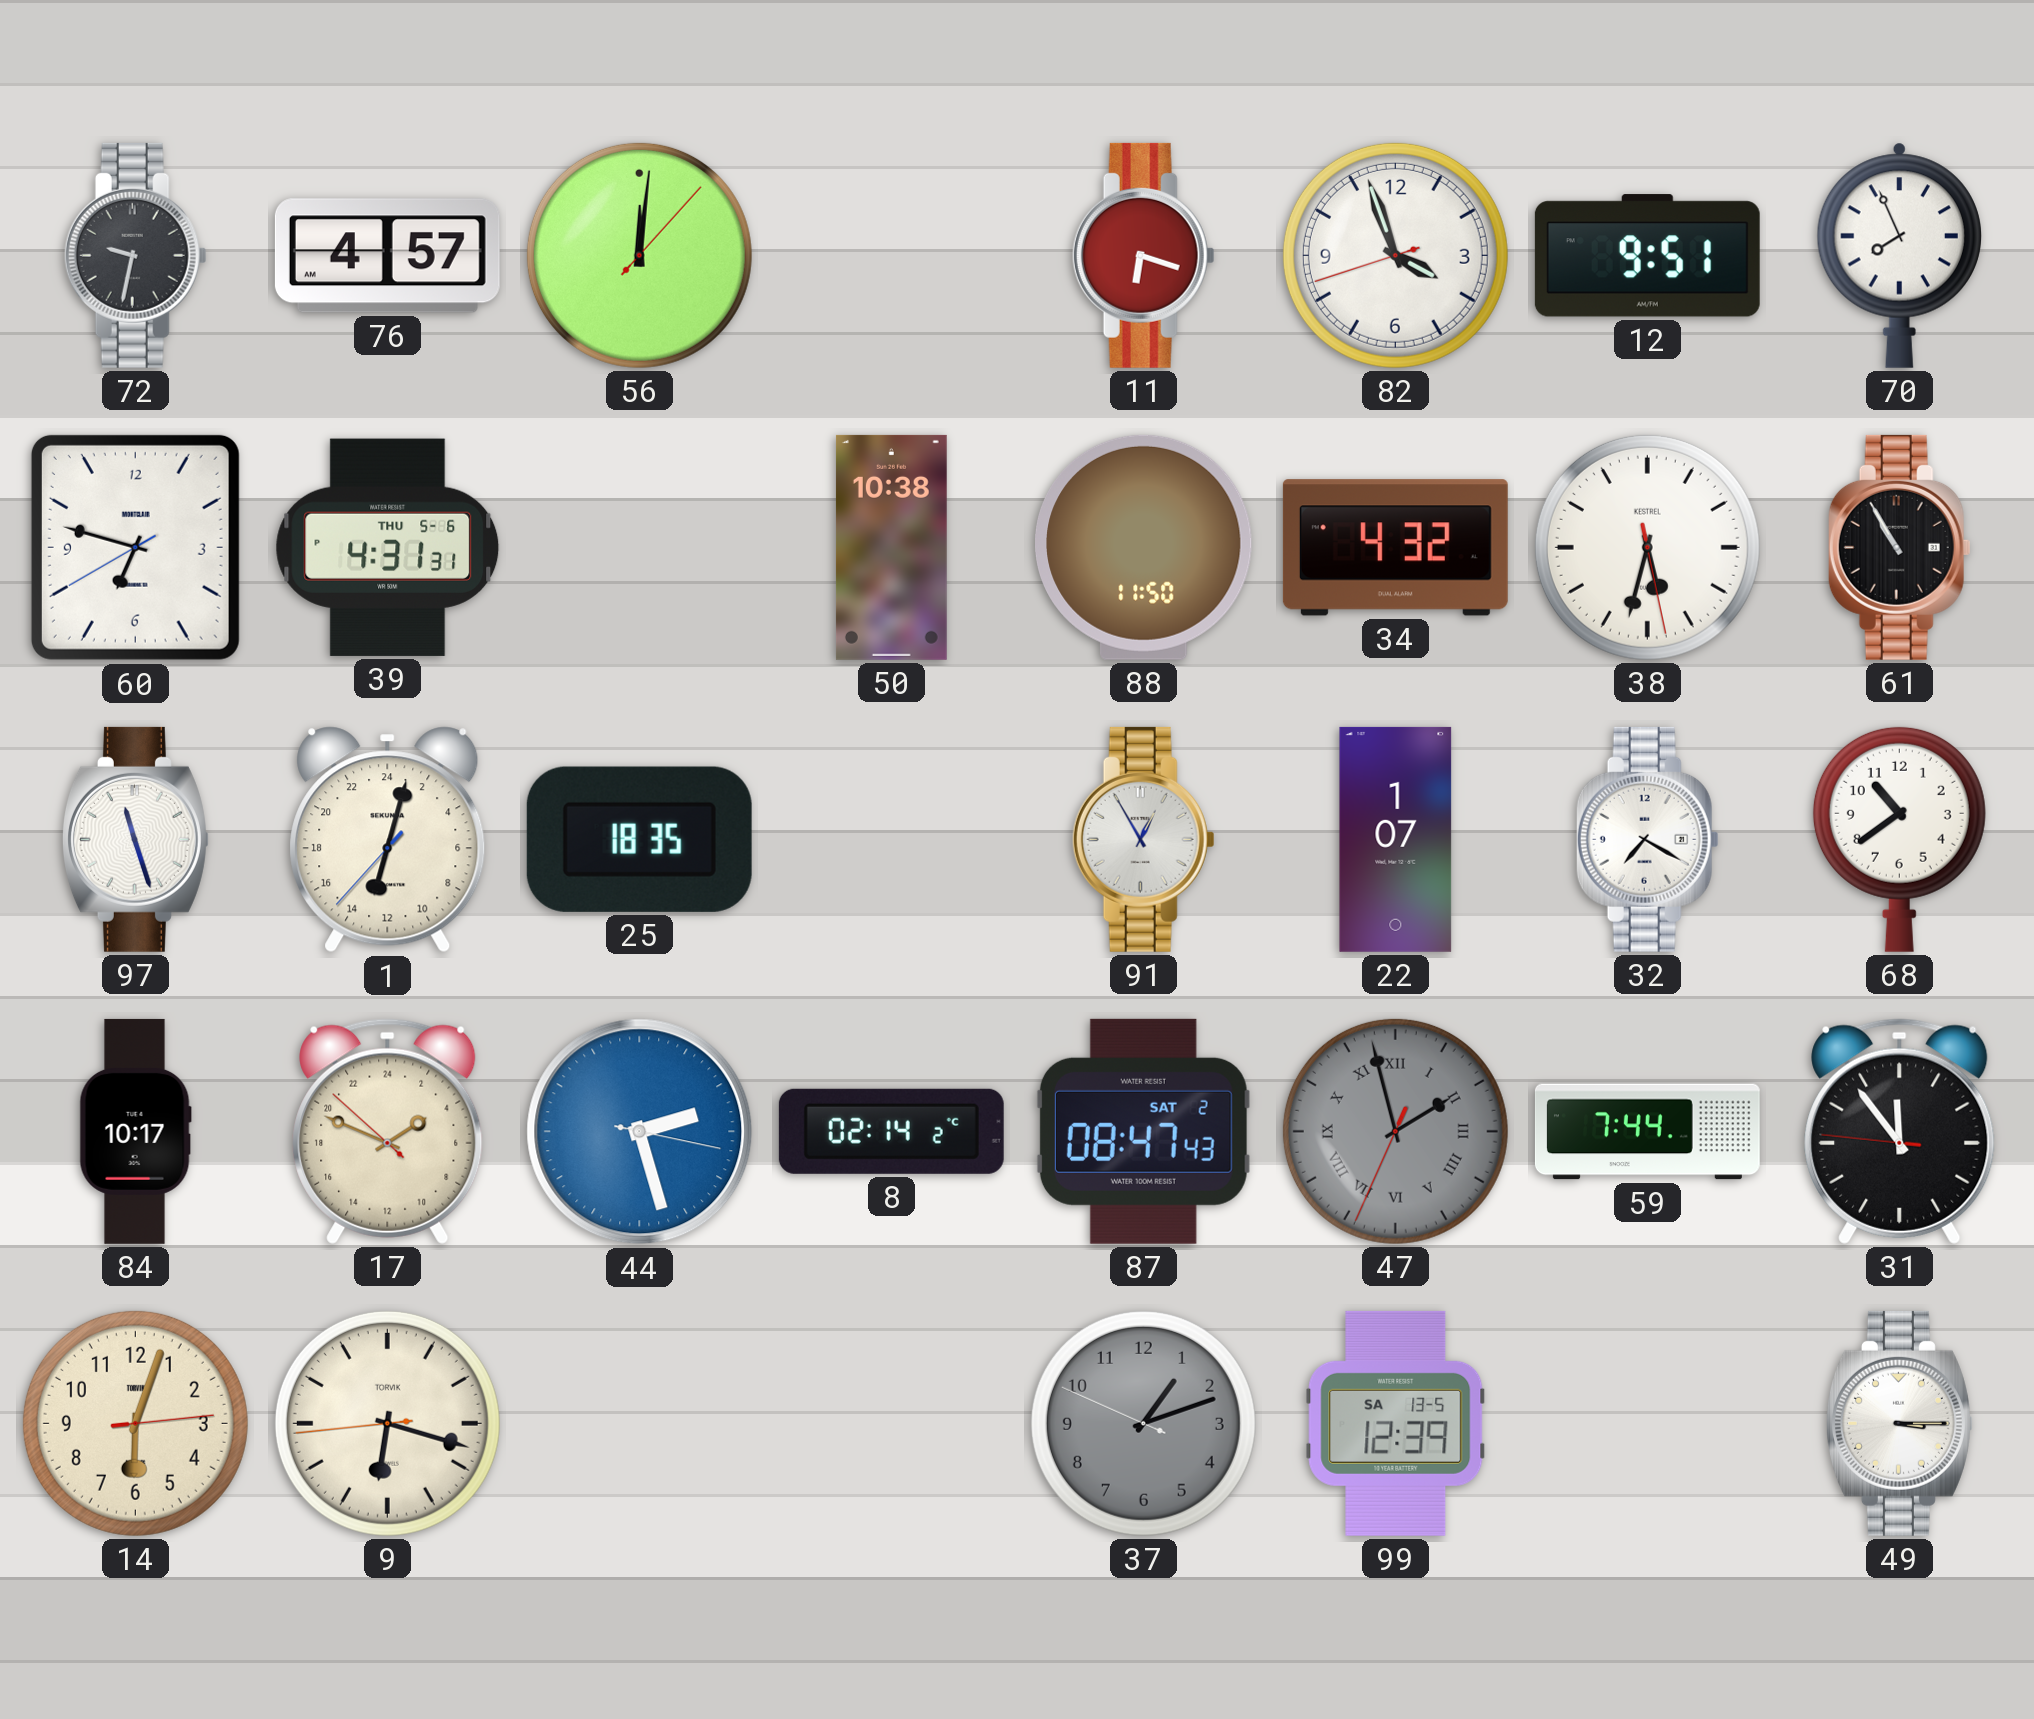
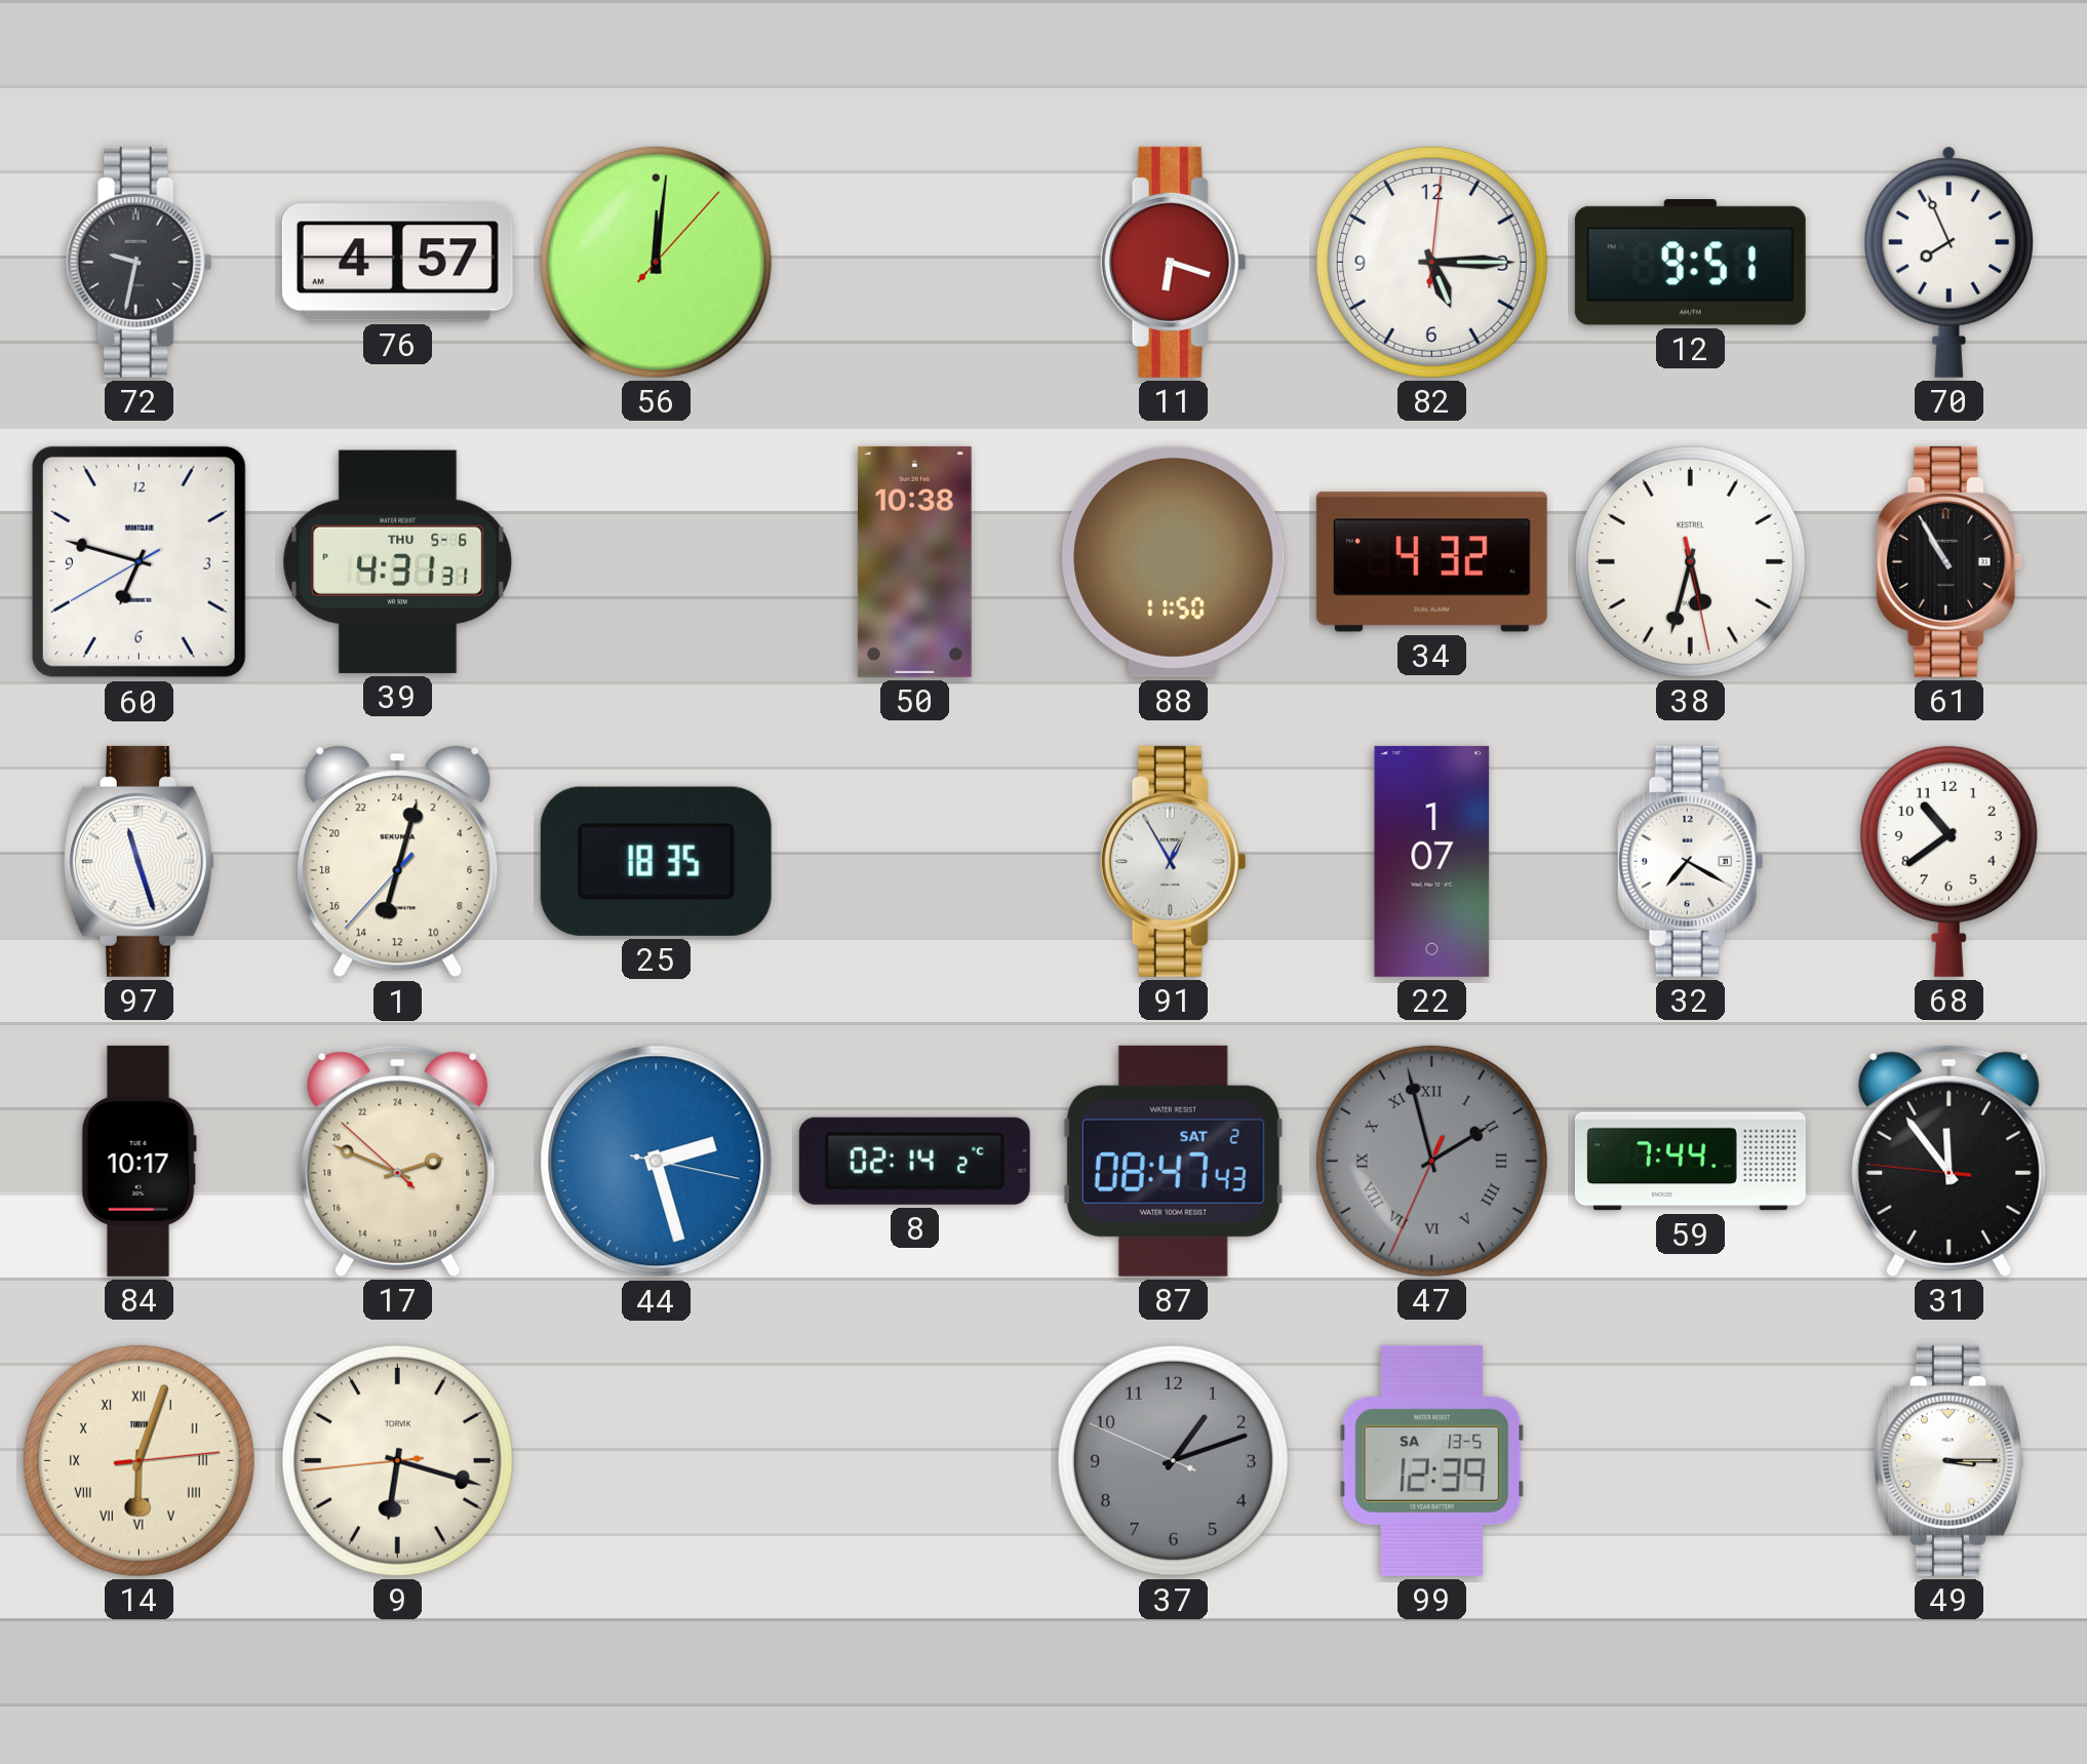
82: 3:56 -> 5:15
17: 3:48 -> 4:48
14 numerals: Arabic -> Roman
